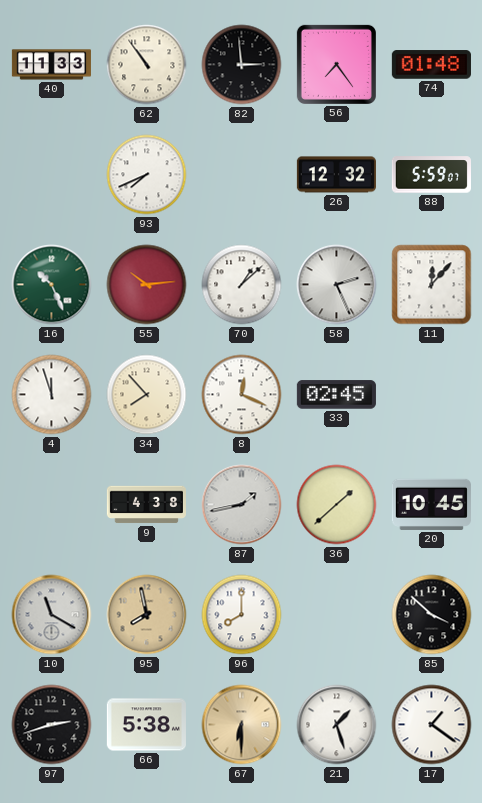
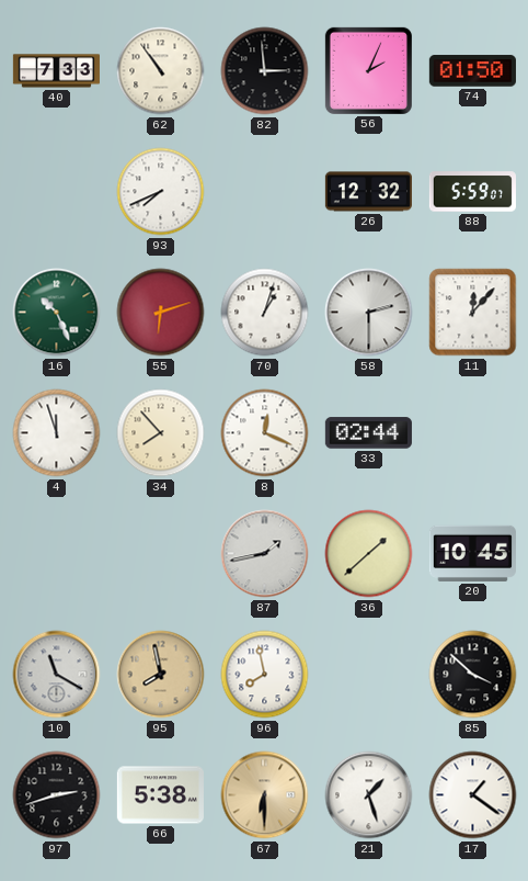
40: 11:33 -> 7:33
56: 7:24 -> 2:04
74: 01:48 -> 01:50
55: 10:14 -> 6:12
70: 1:08 -> 1:03
58: 2:26 -> 2:30
33: 02:45 -> 02:44
9: 4:38 -> none
96: 8:00 -> 7:58
